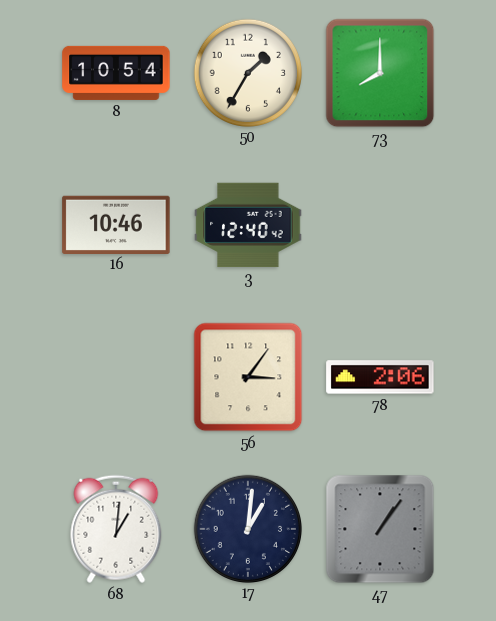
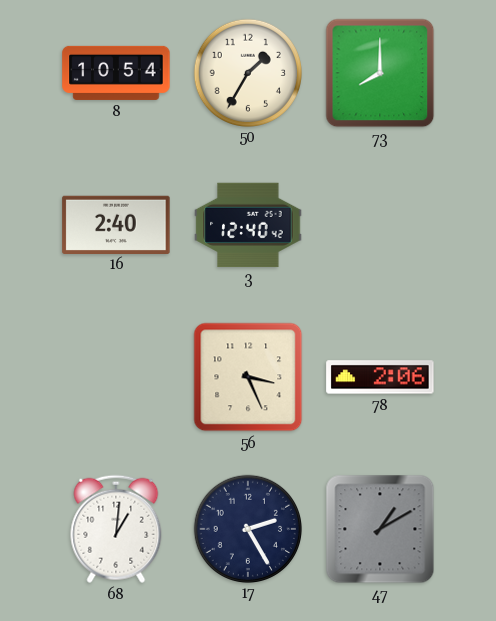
16: 10:46 -> 2:40
56: 3:06 -> 3:26
17: 1:01 -> 2:25
47: 1:06 -> 1:10
